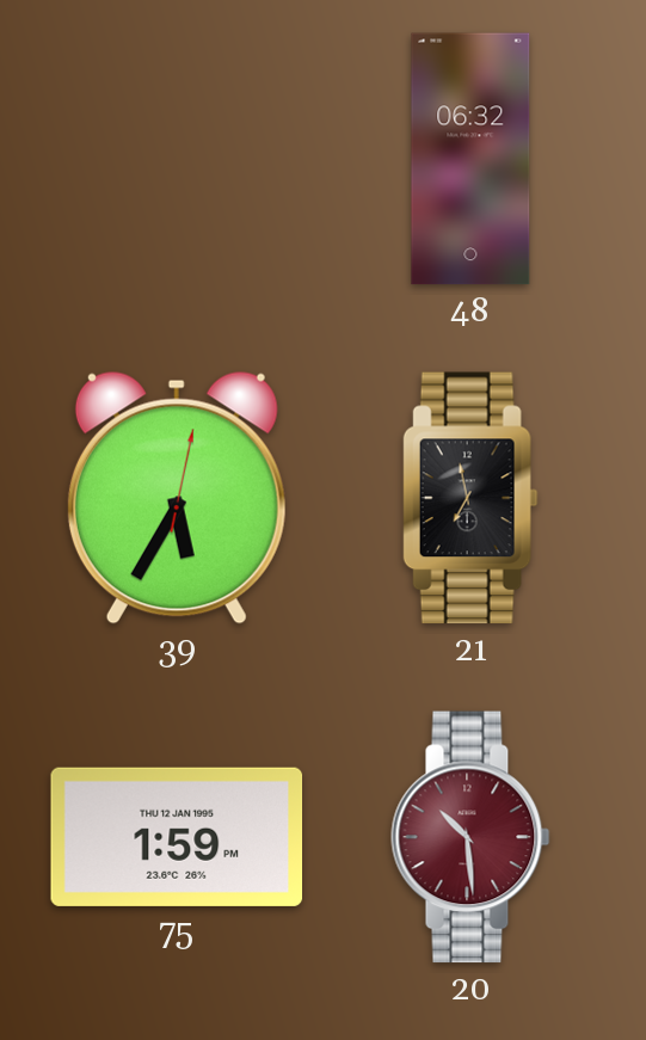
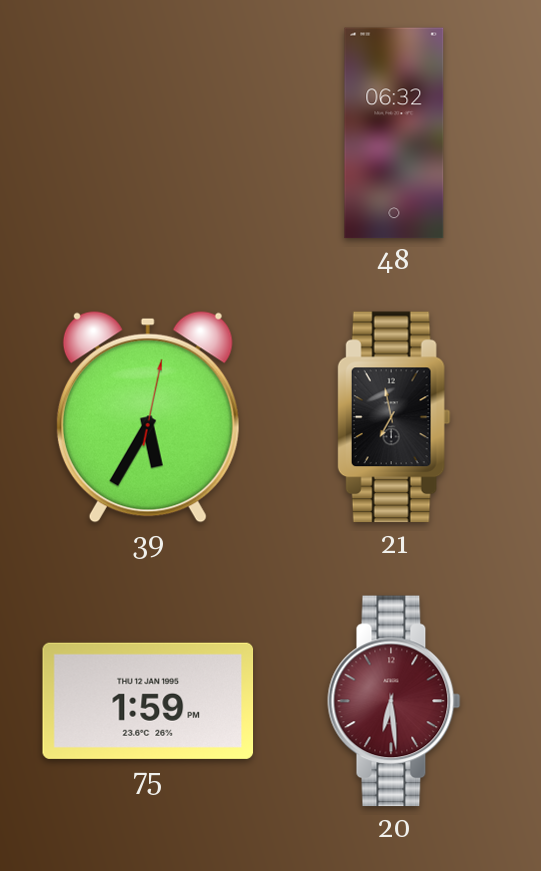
20: 10:29 -> 6:29
